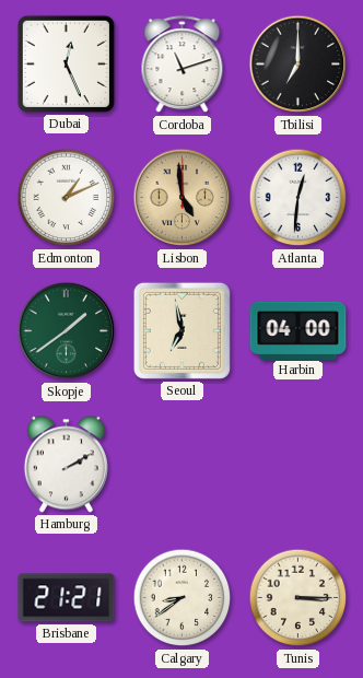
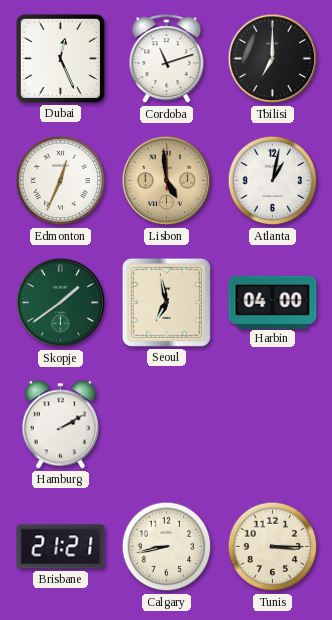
Edmonton: 1:11 -> 12:34
Atlanta: 12:31 -> 1:02
Calgary: 8:39 -> 8:43
